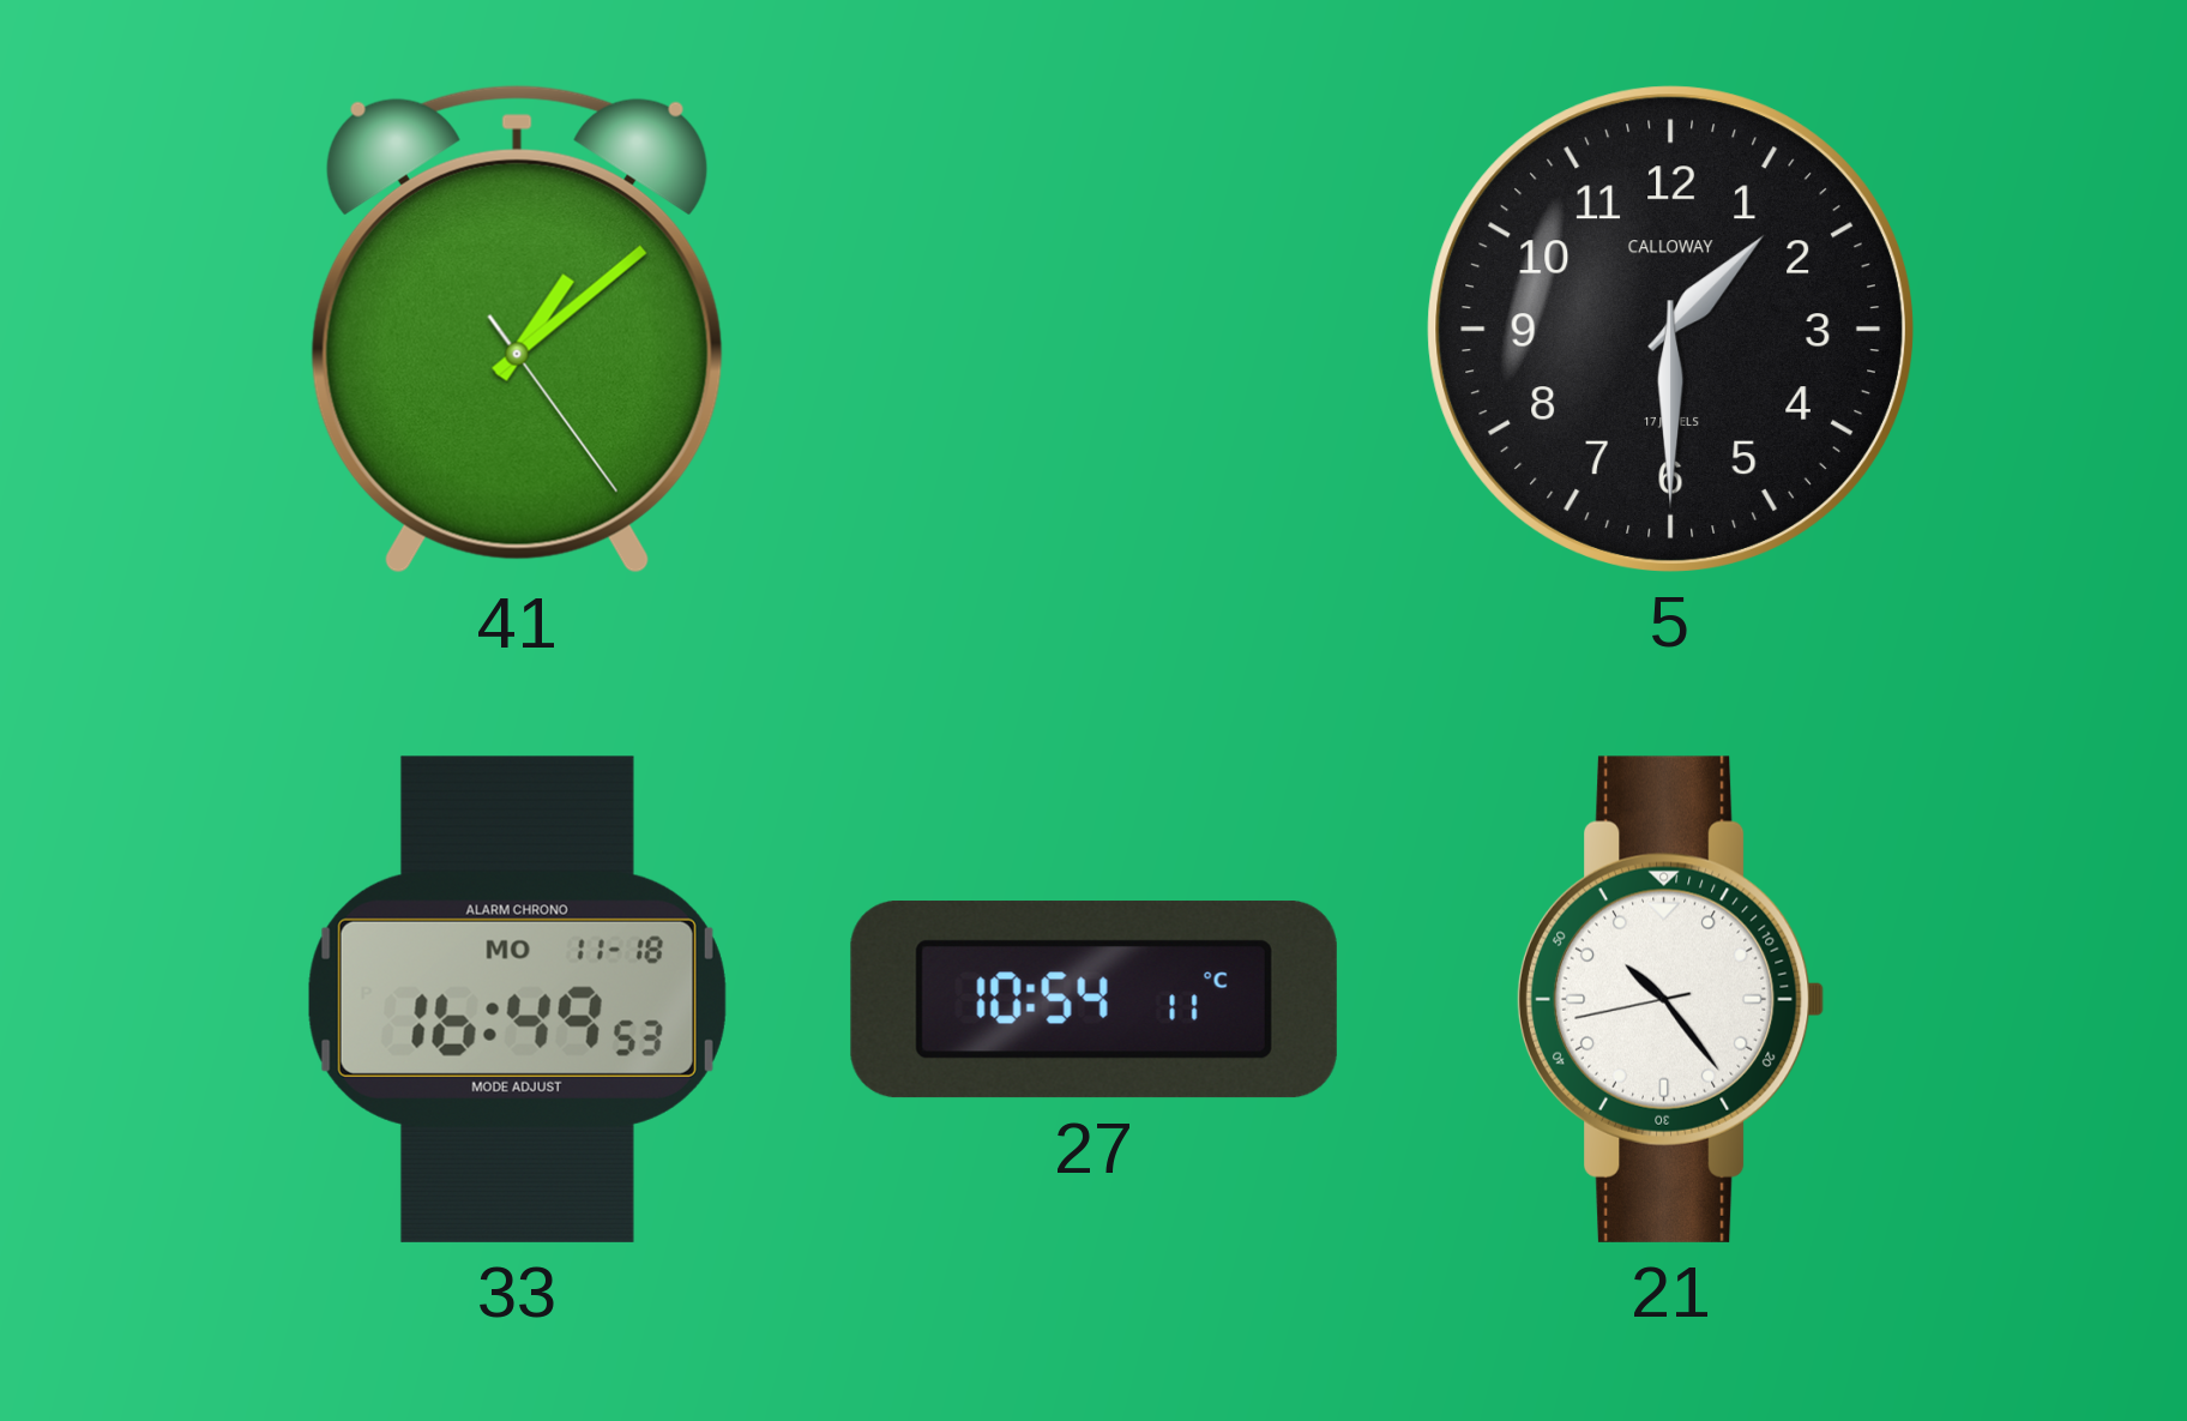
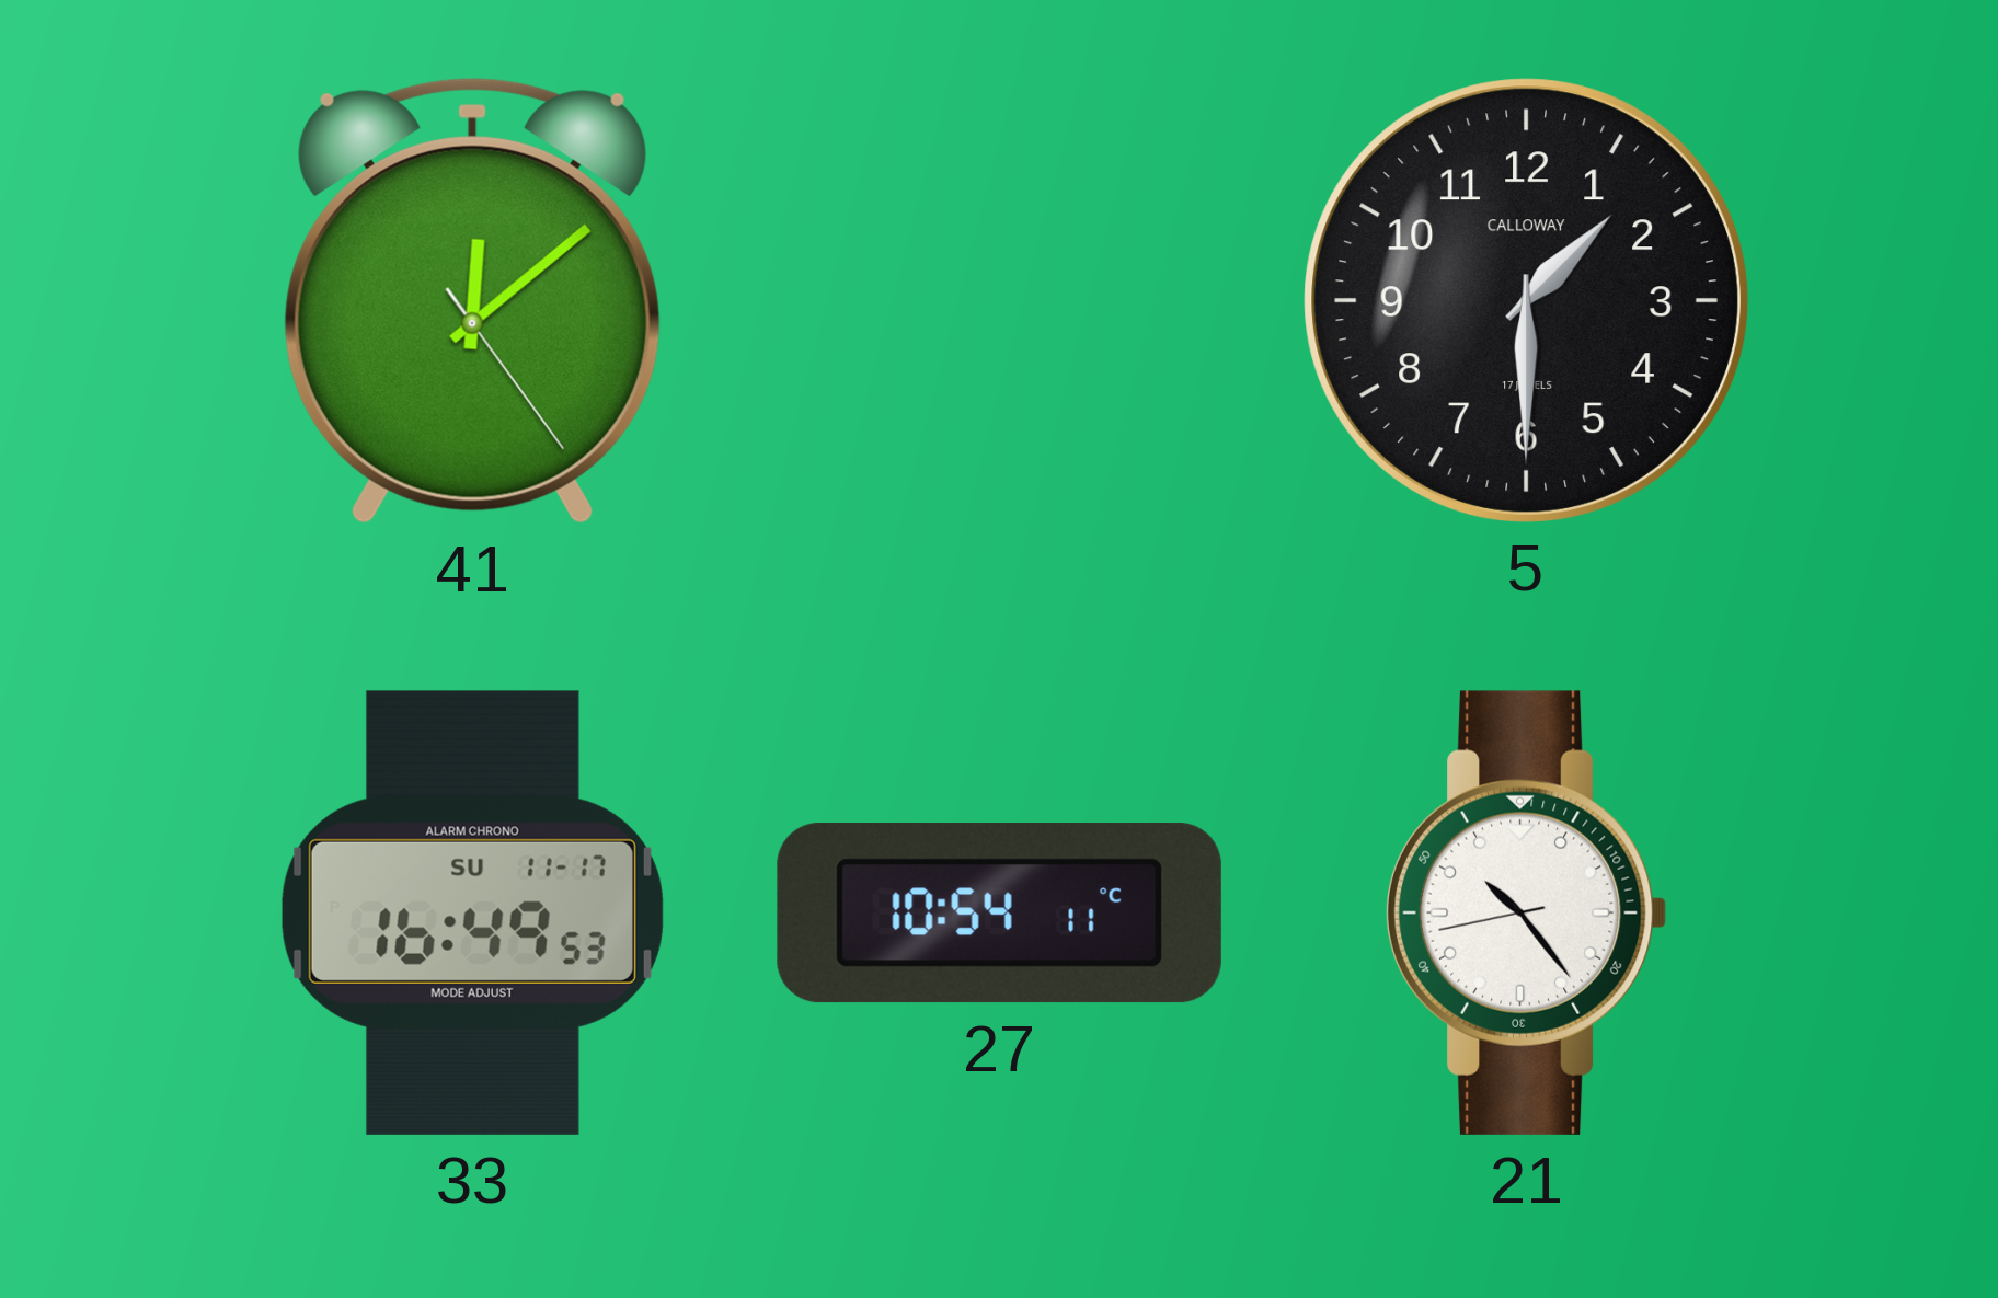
41: 1:08 -> 12:08
33 date: MO 11-18 -> SU 11-17
